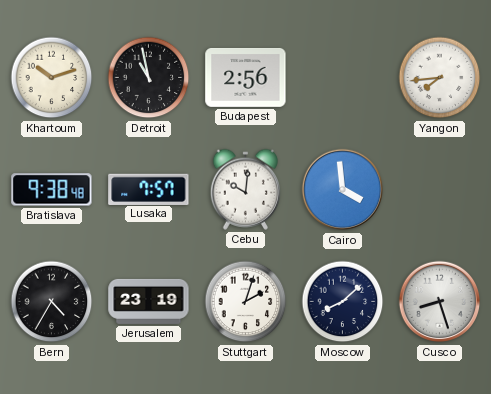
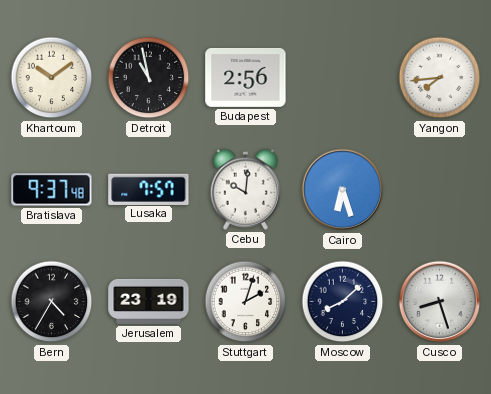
Khartoum: 10:12 -> 10:09
Bratislava: 9:38 -> 9:37
Cairo: 3:59 -> 6:27
